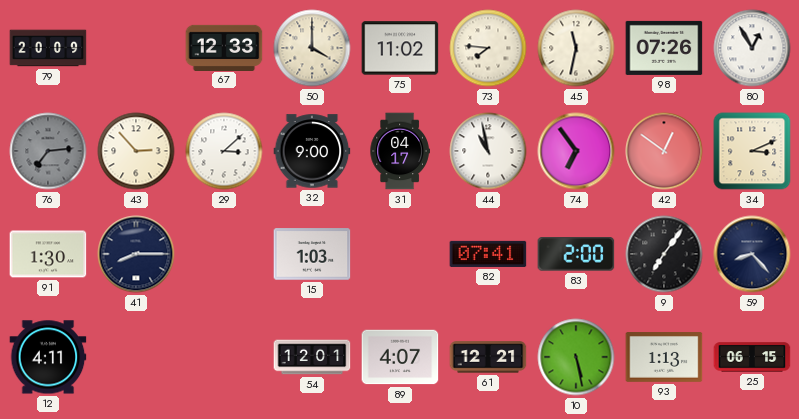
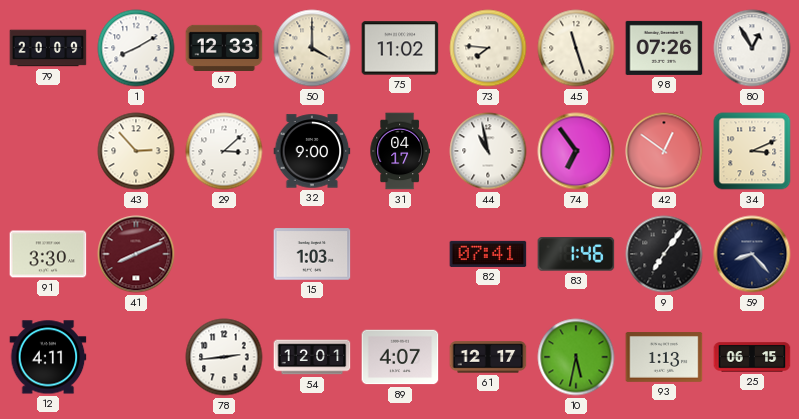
1: none -> 8:10
45: 11:32 -> 11:27
76: 7:14 -> none
91: 1:30 -> 3:30
41: 8:15 -> 8:11
41 dial: navy -> burgundy
83: 2:00 -> 1:46
78: none -> 2:44
61: 12:21 -> 12:17
10: 5:28 -> 5:32
